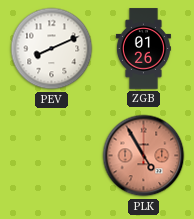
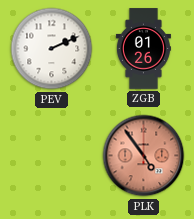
PEV: 8:11 -> 2:11
PLK: 4:55 -> 4:54
